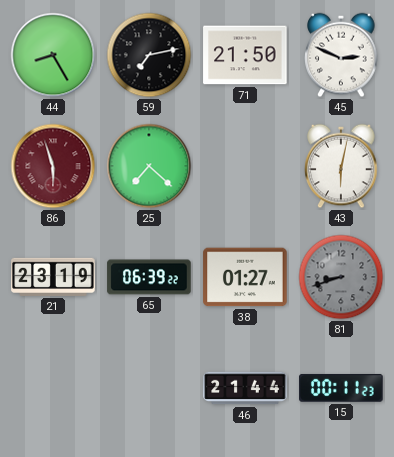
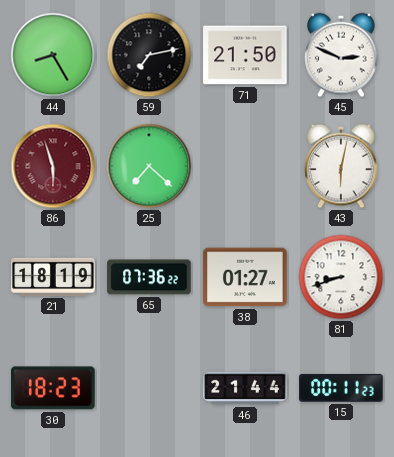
21: 23:19 -> 18:19
65: 06:39 -> 07:36
81 dial: grey -> white
30: none -> 18:23
